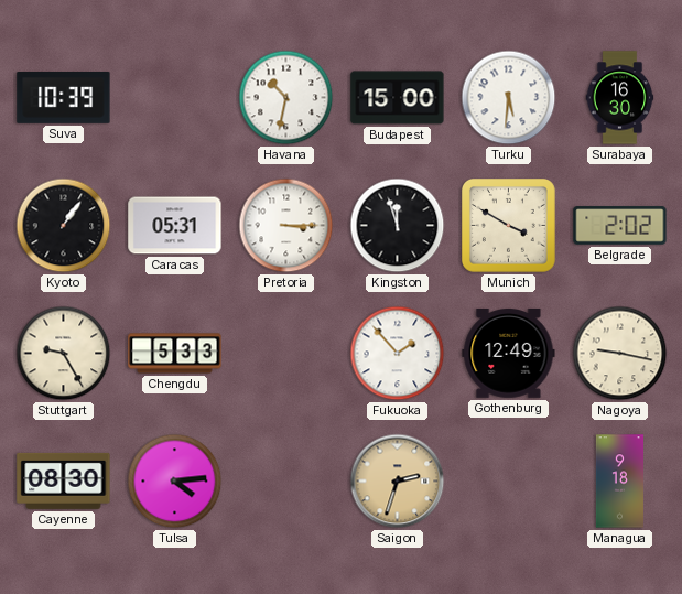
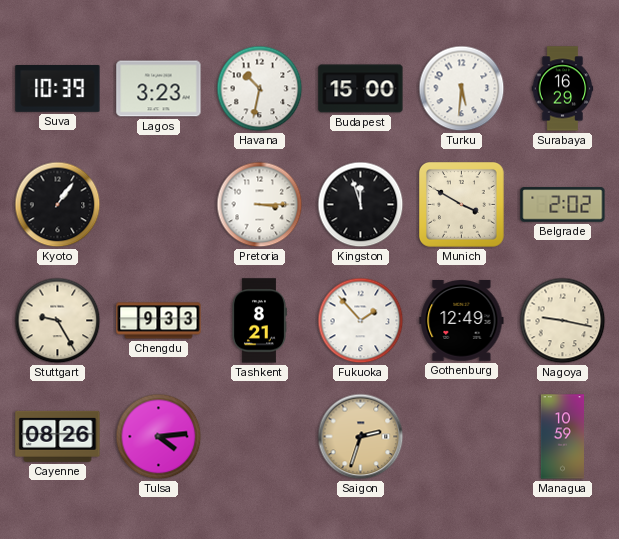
Lagos: none -> 3:23
Surabaya: 16:30 -> 16:29
Caracas: 05:31 -> none
Chengdu: 5:33 -> 9:33
Tashkent: none -> 8:21
Cayenne: 08:30 -> 08:26
Managua: 9:18 -> 10:59
